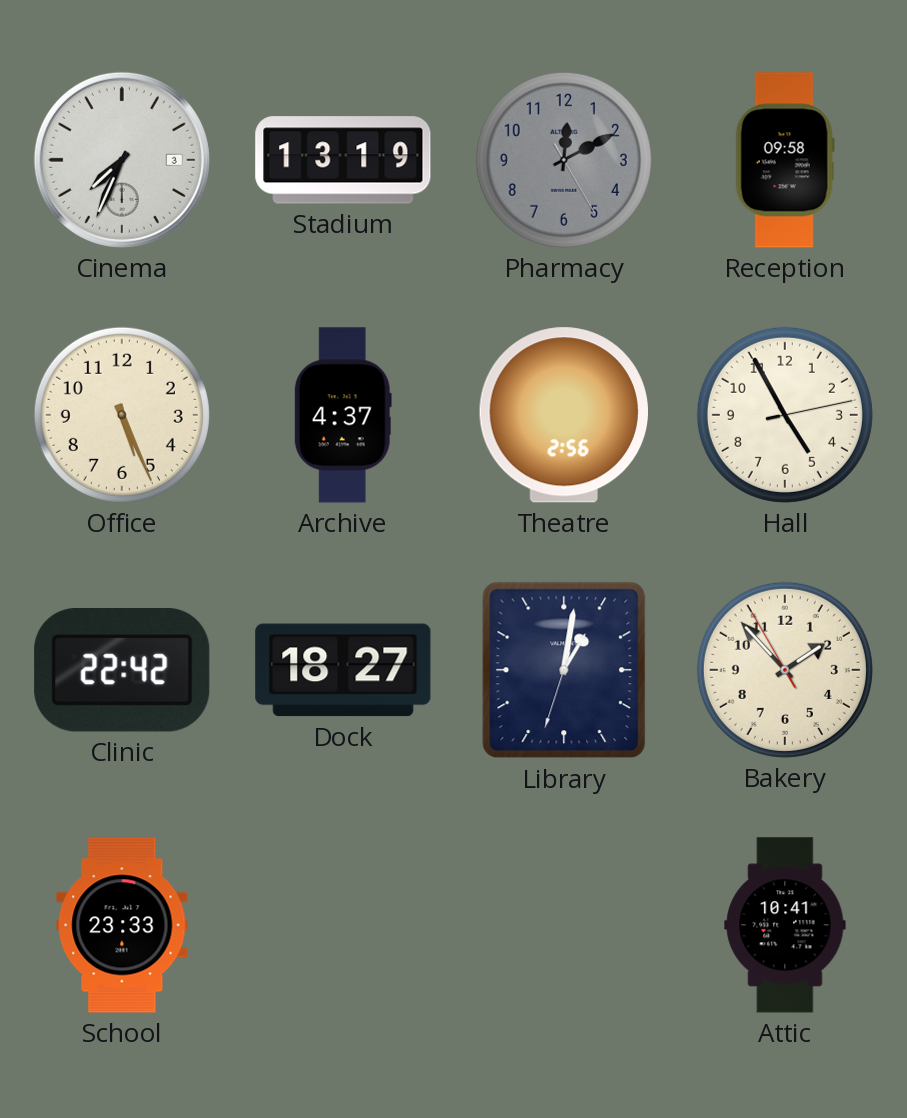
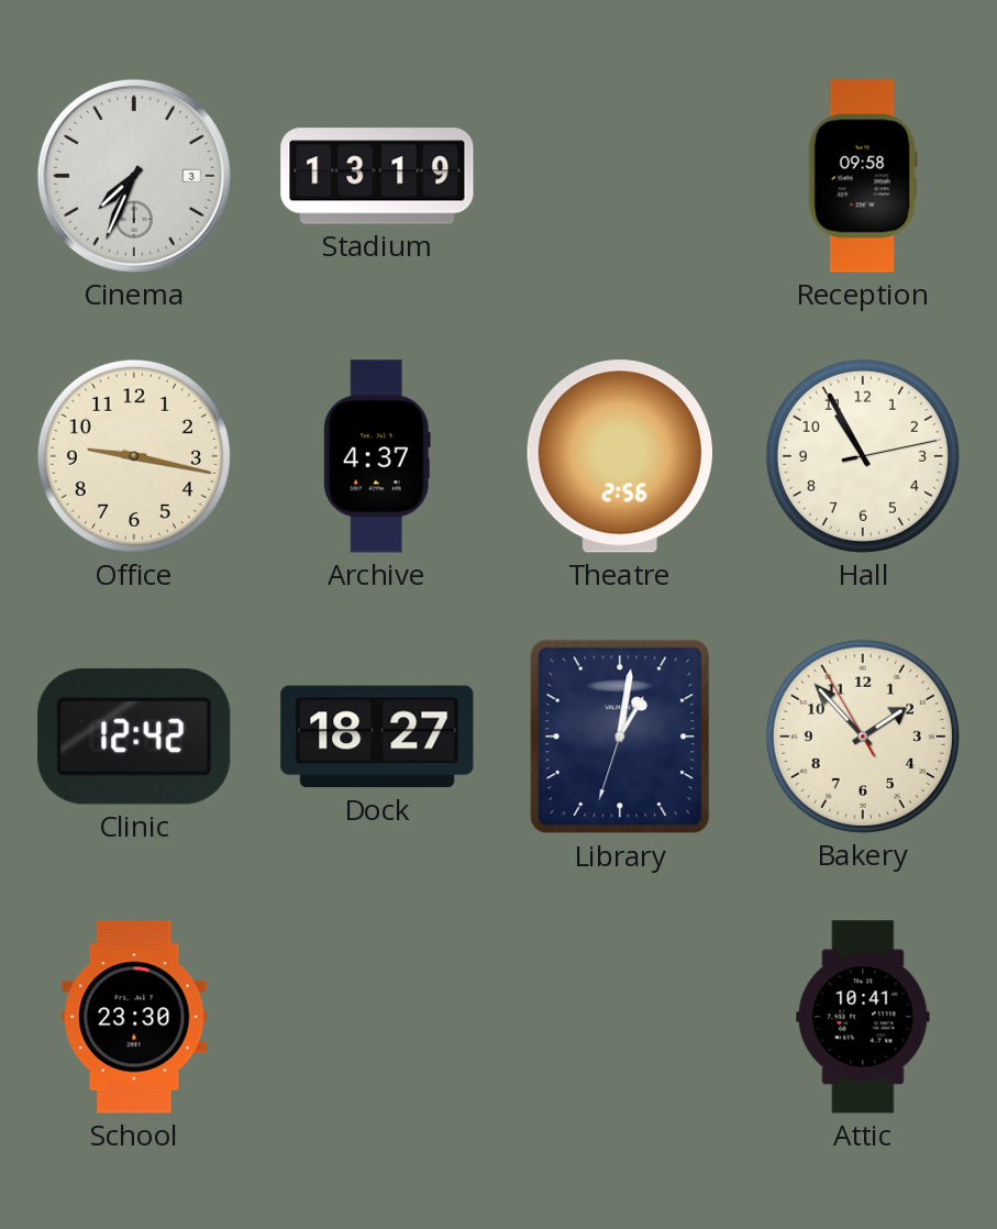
Pharmacy: 12:10 -> none
Office: 5:26 -> 9:17
Hall: 4:55 -> 10:55
Clinic: 22:42 -> 12:42
School: 23:33 -> 23:30
